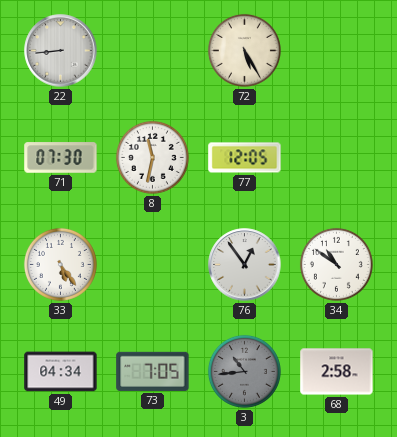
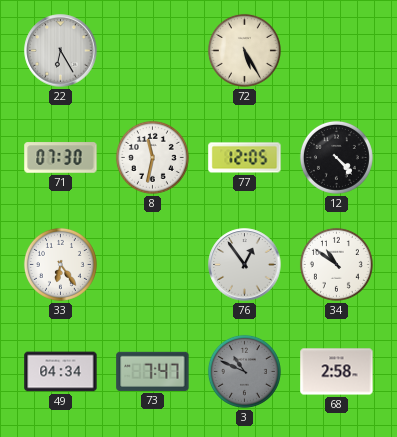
22: 8:44 -> 6:25
12: none -> 4:23
33: 5:24 -> 6:24
73: 7:05 -> 7:47
3: 10:44 -> 10:49
